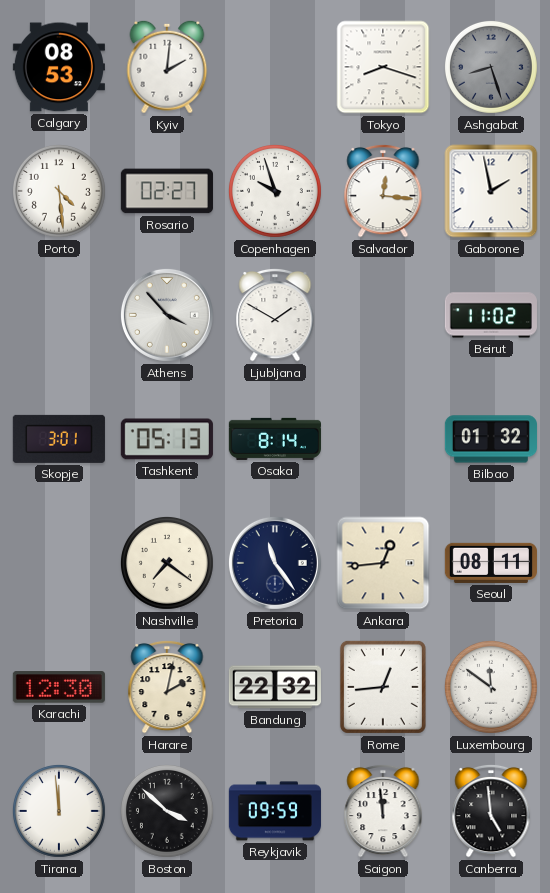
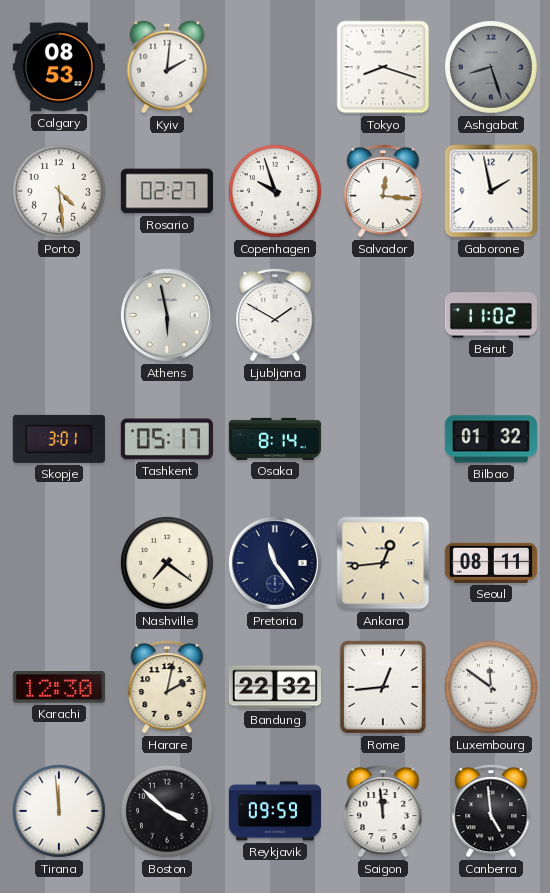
Athens: 3:53 -> 5:58
Tashkent: 05:13 -> 05:17
